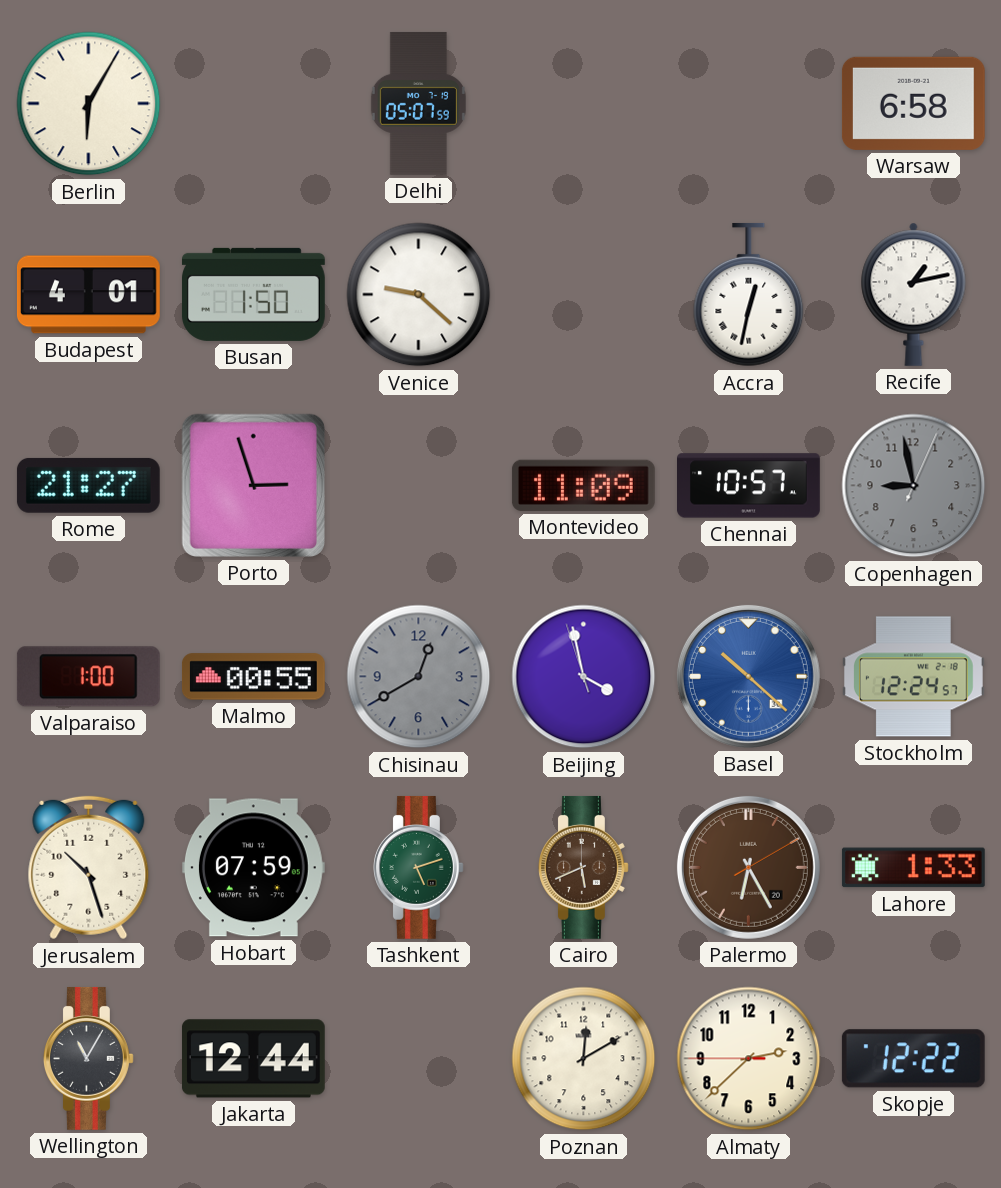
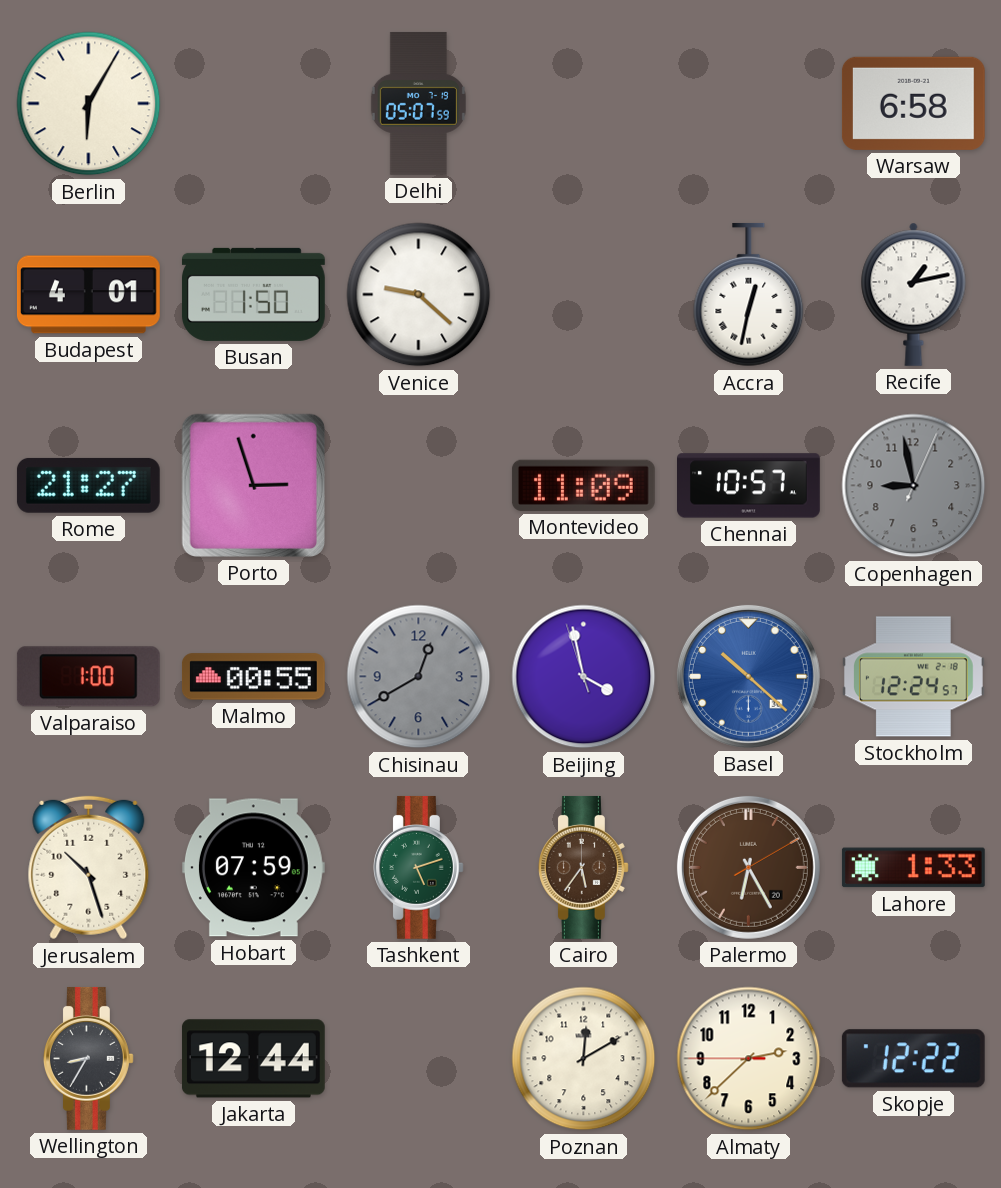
Cairo: 5:41 -> 5:36
Wellington: 11:05 -> 8:35
